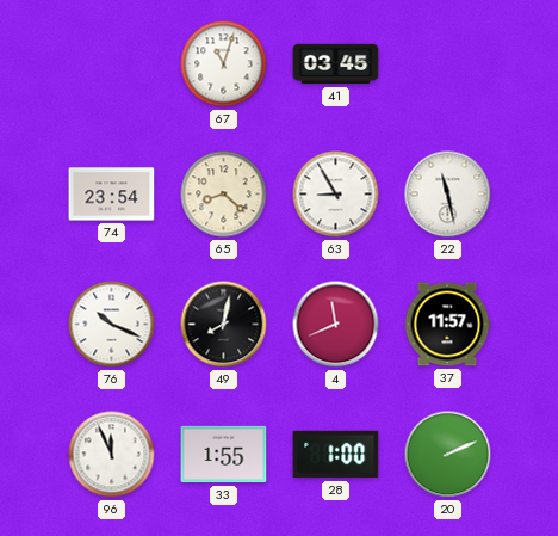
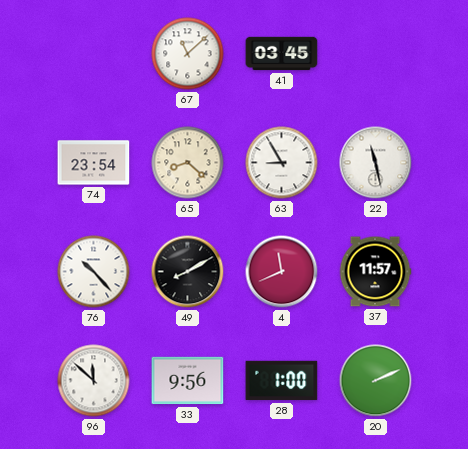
67: 11:03 -> 11:08
76: 10:19 -> 10:23
49: 8:02 -> 8:10
96: 11:56 -> 11:52
33: 1:55 -> 9:56
